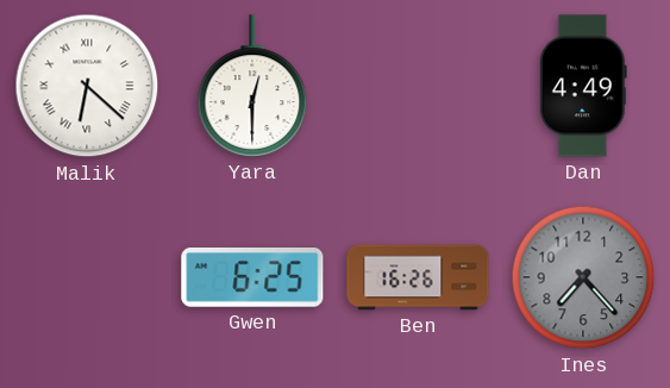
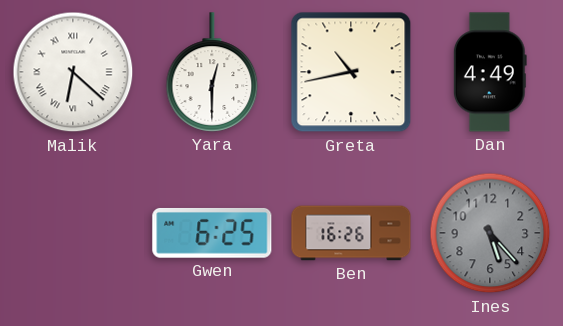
Greta: none -> 10:43
Ines: 7:23 -> 5:23
